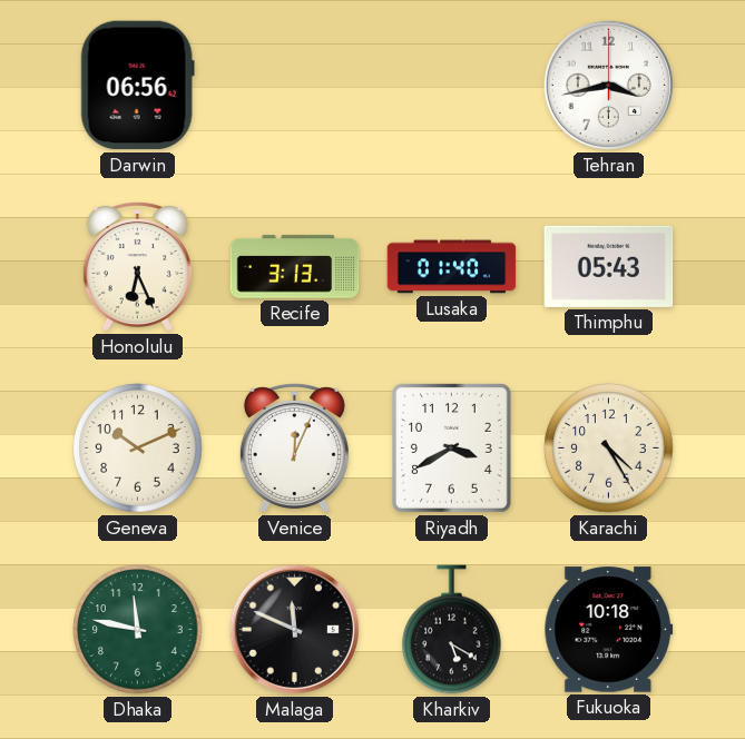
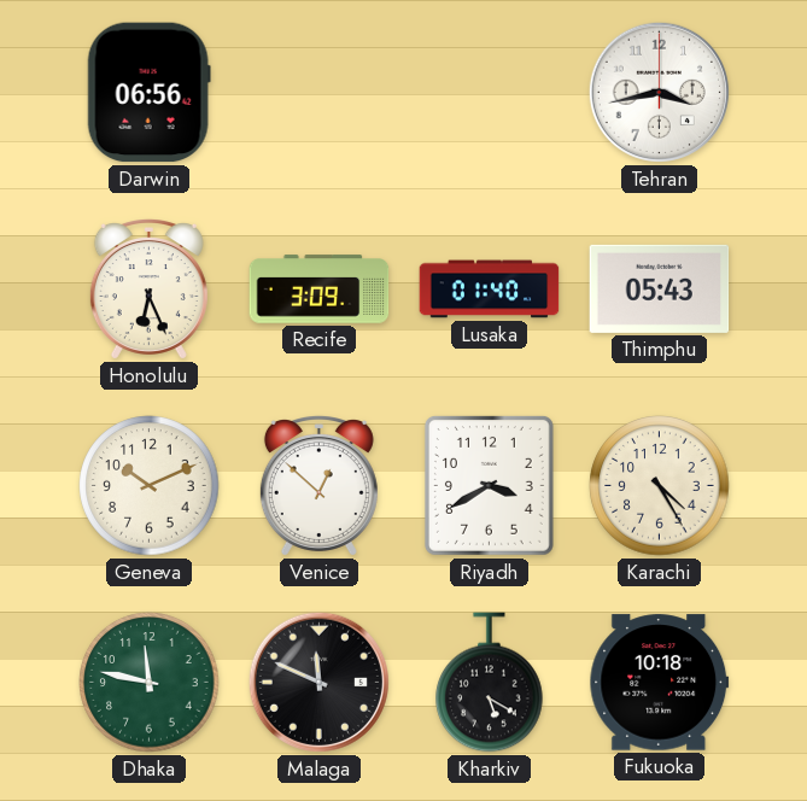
Recife: 3:13 -> 3:09
Venice: 12:04 -> 12:52
